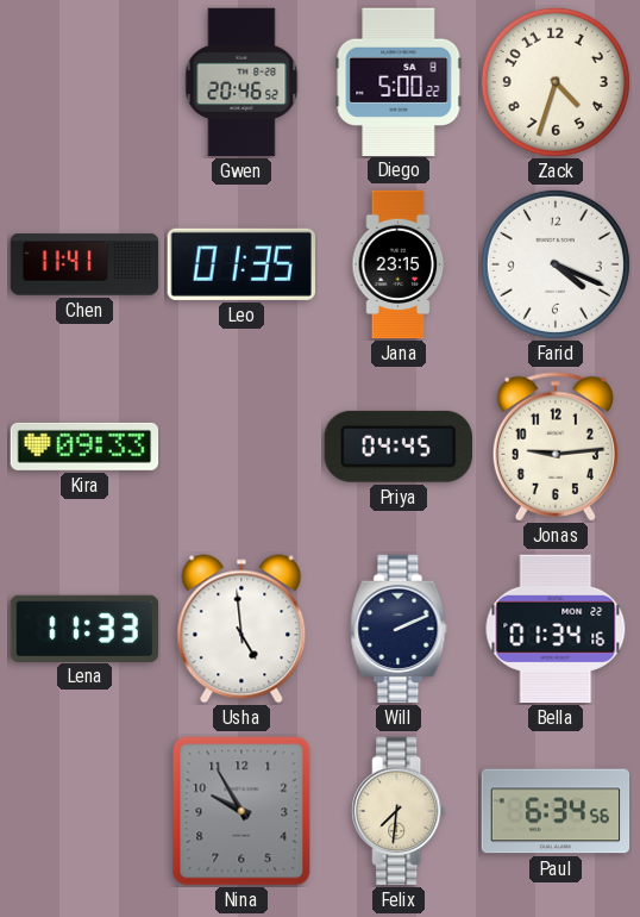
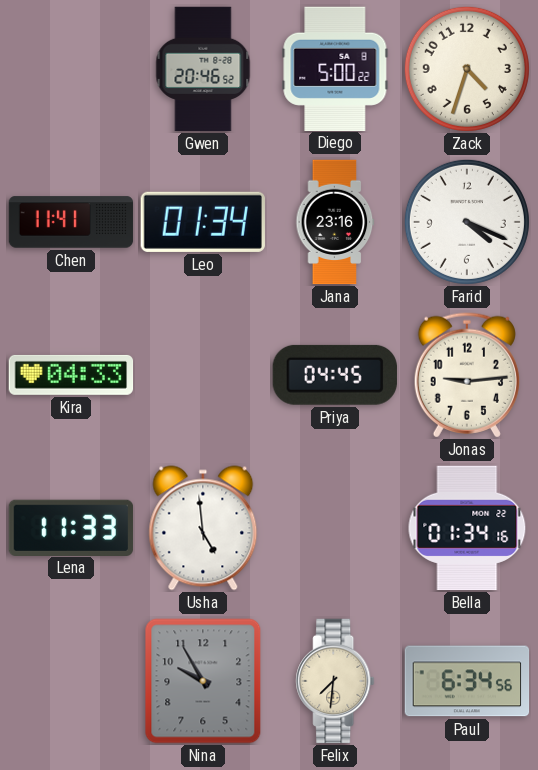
Leo: 01:35 -> 01:34
Jana: 23:15 -> 23:16
Kira: 09:33 -> 04:33
Will: 2:11 -> none
